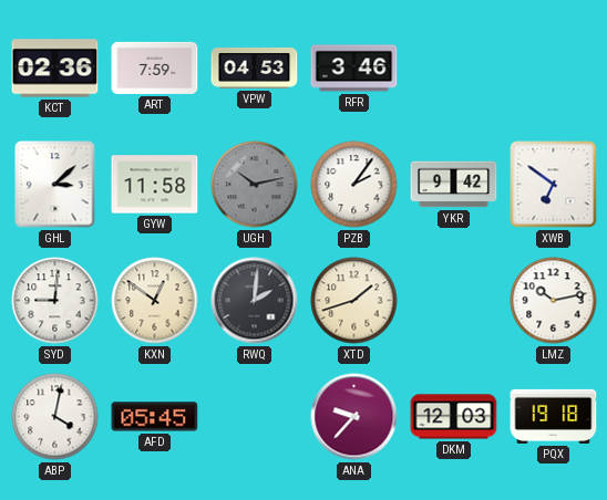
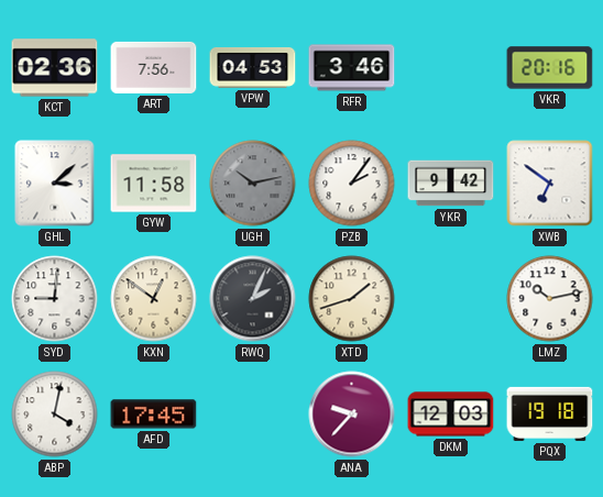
ART: 7:59 -> 7:56
VKR: none -> 20:16
RWQ: 2:01 -> 2:04
AFD: 05:45 -> 17:45
